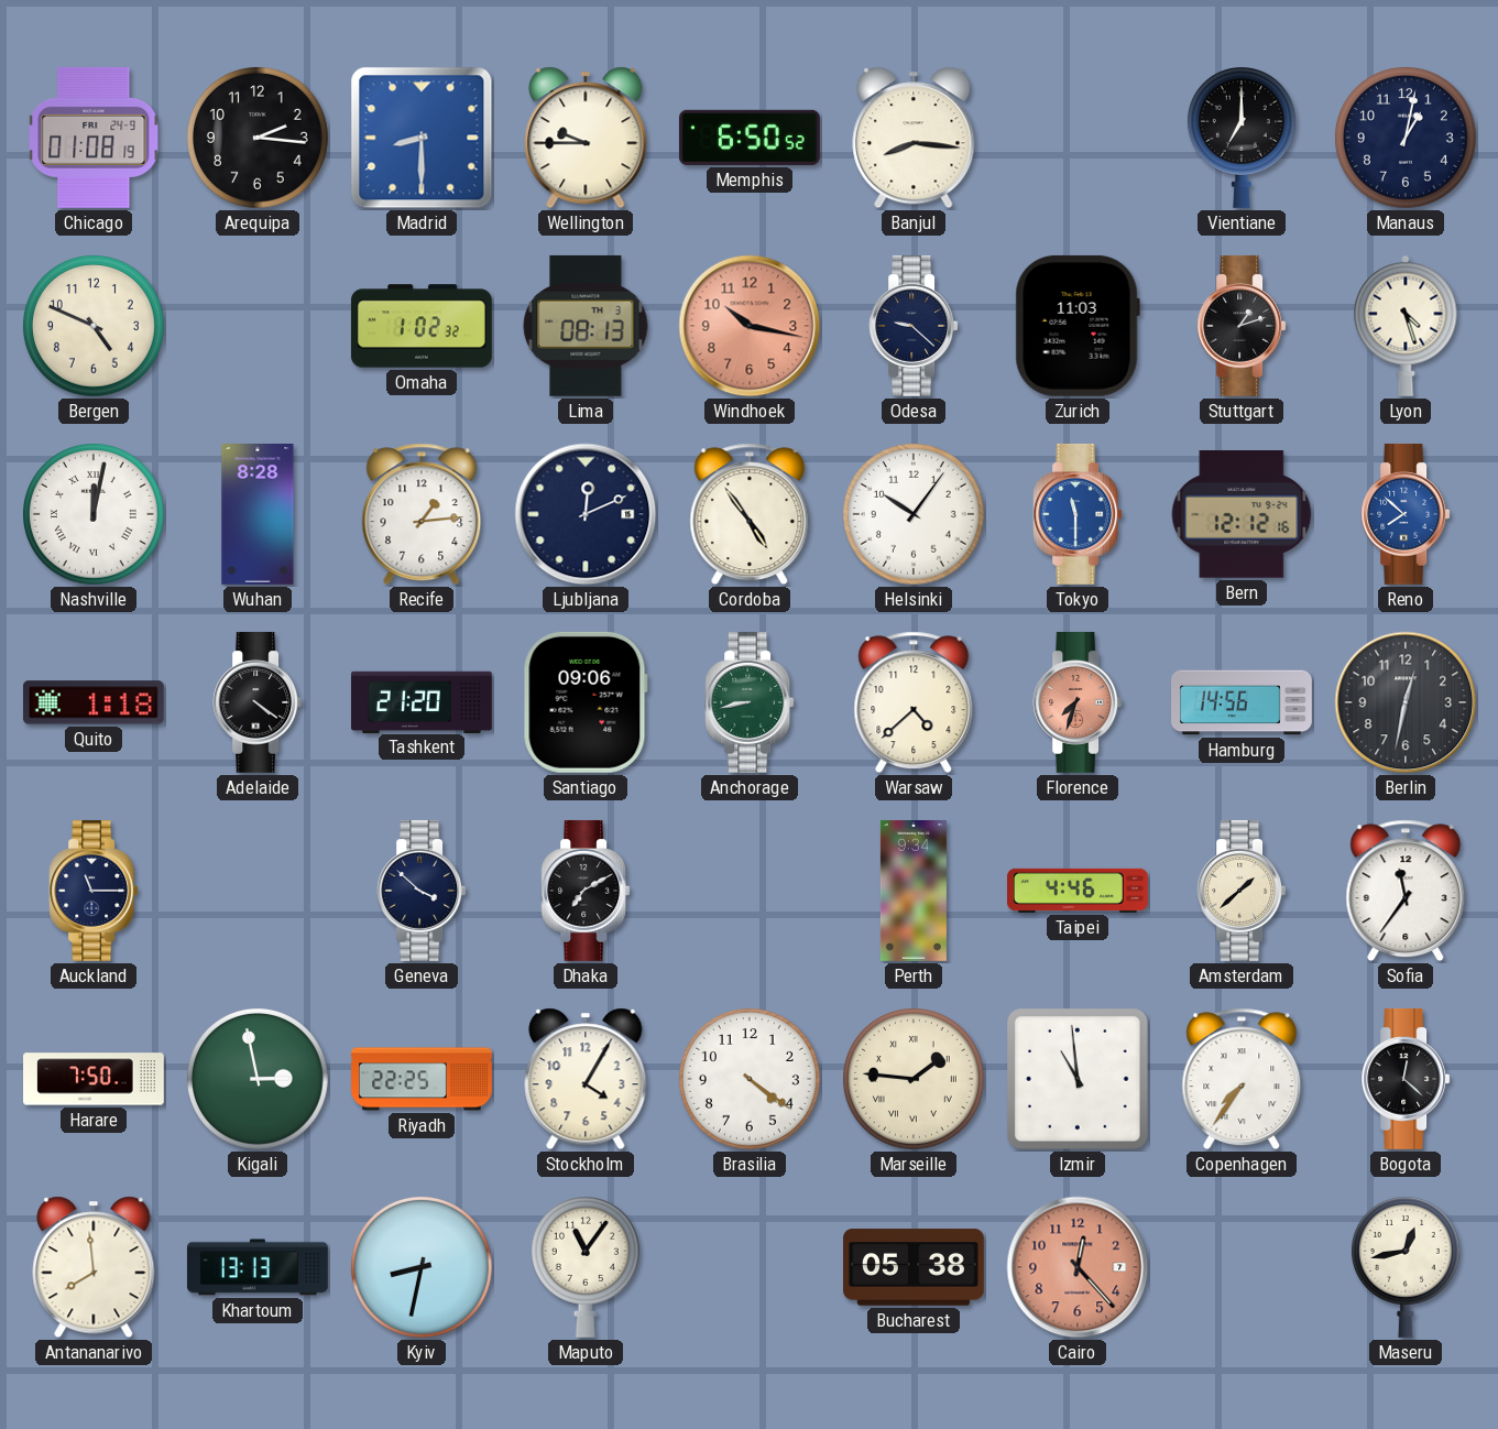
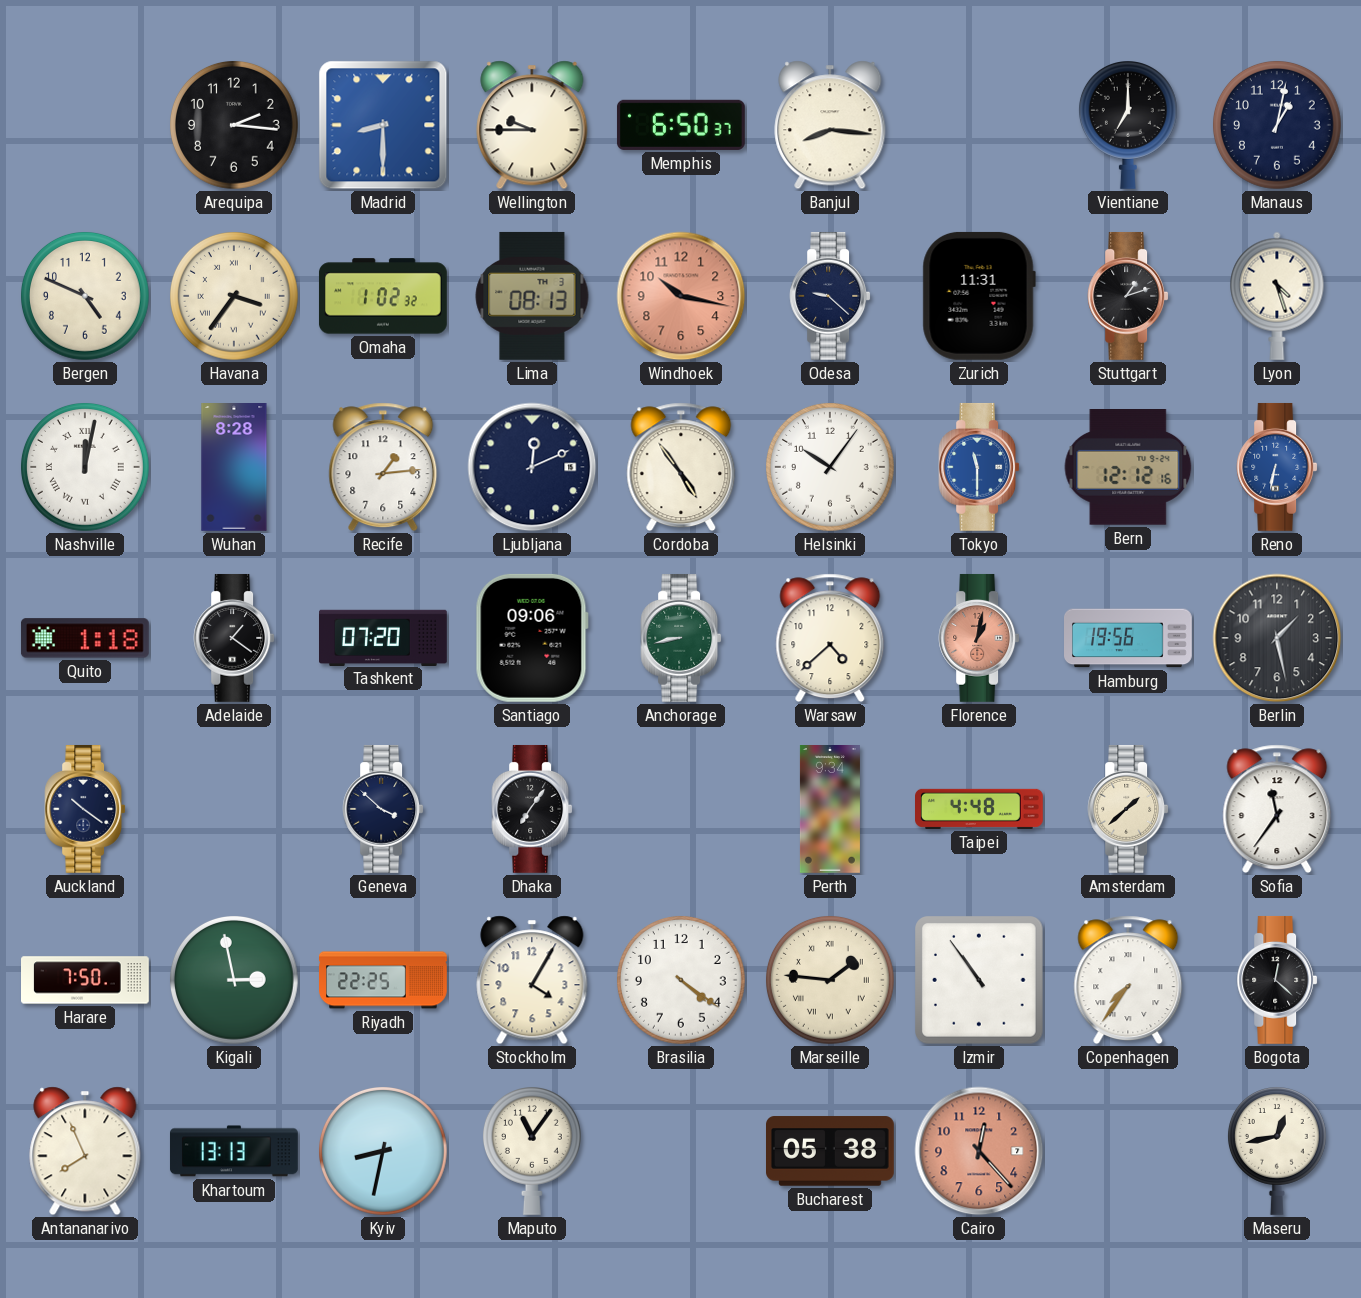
Chicago: 01:08 -> none
Memphis: 6:50:52 -> 6:50:37
Havana: none -> 3:36
Zurich: 11:03 -> 11:31
Reno: 7:52 -> 6:32
Adelaide: 4:21 -> 1:21
Tashkent: 21:20 -> 07:20
Florence: 7:33 -> 1:02
Hamburg: 14:56 -> 19:56
Berlin: 12:32 -> 1:28
Auckland: 11:15 -> 10:21
Dhaka: 7:10 -> 7:06
Taipei: 4:46 -> 4:48
Izmir: 10:59 -> 10:54
Antananarivo: 7:59 -> 7:56
